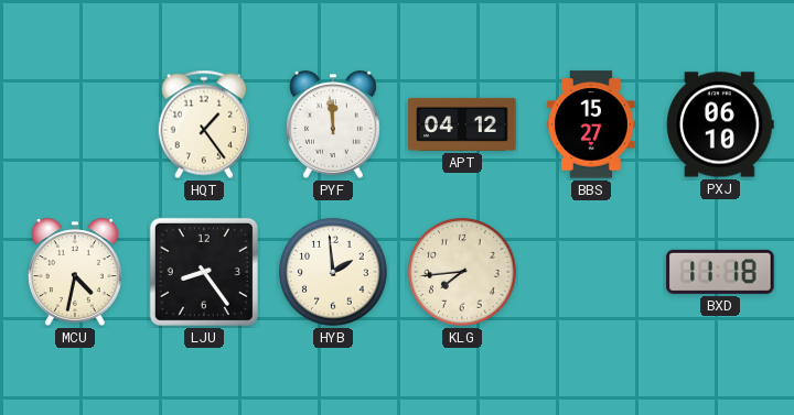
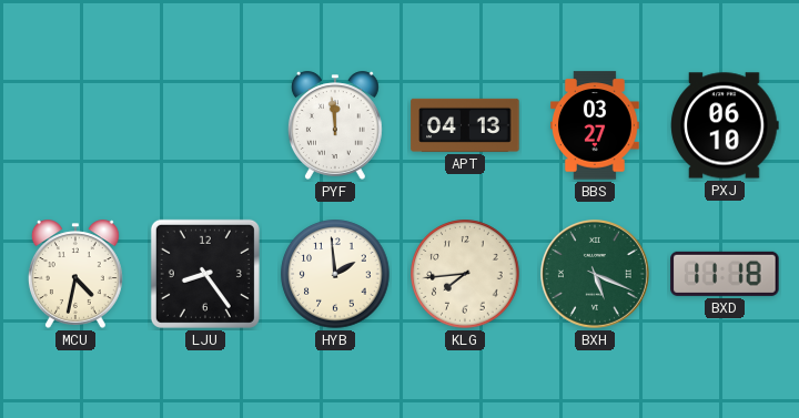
HQT: 1:24 -> none
APT: 04:12 -> 04:13
BBS: 15:27 -> 03:27
BXH: none -> 5:19
